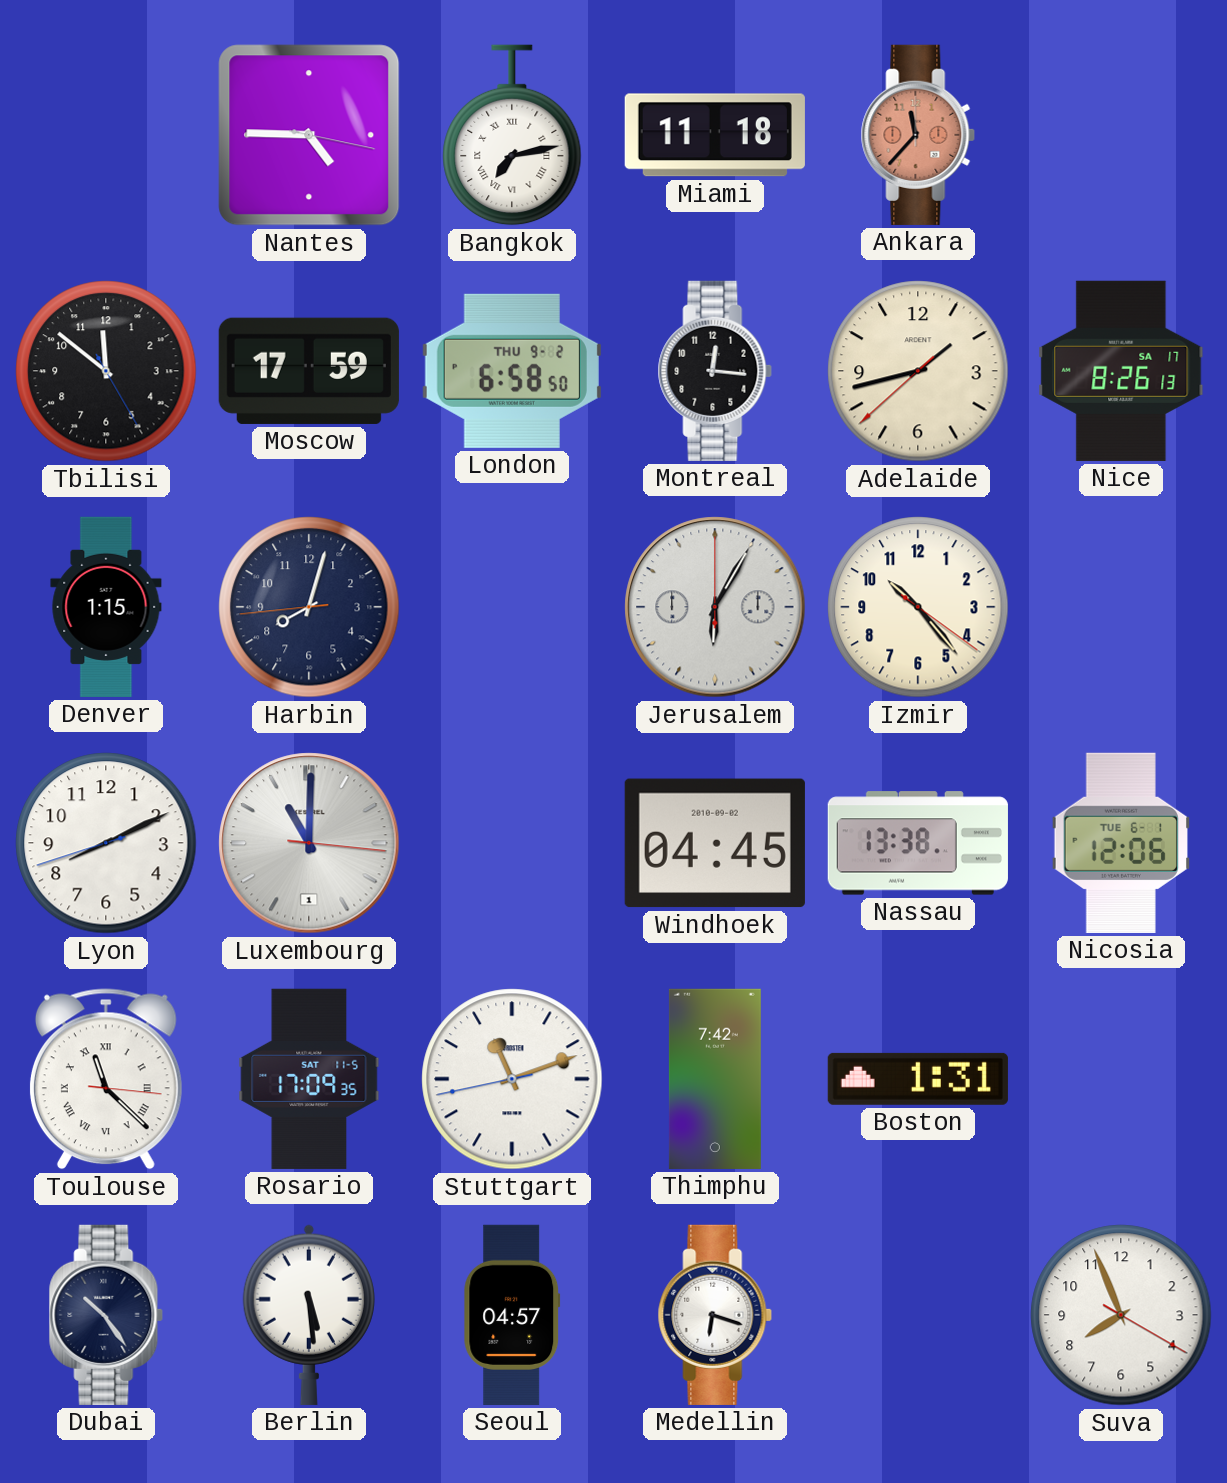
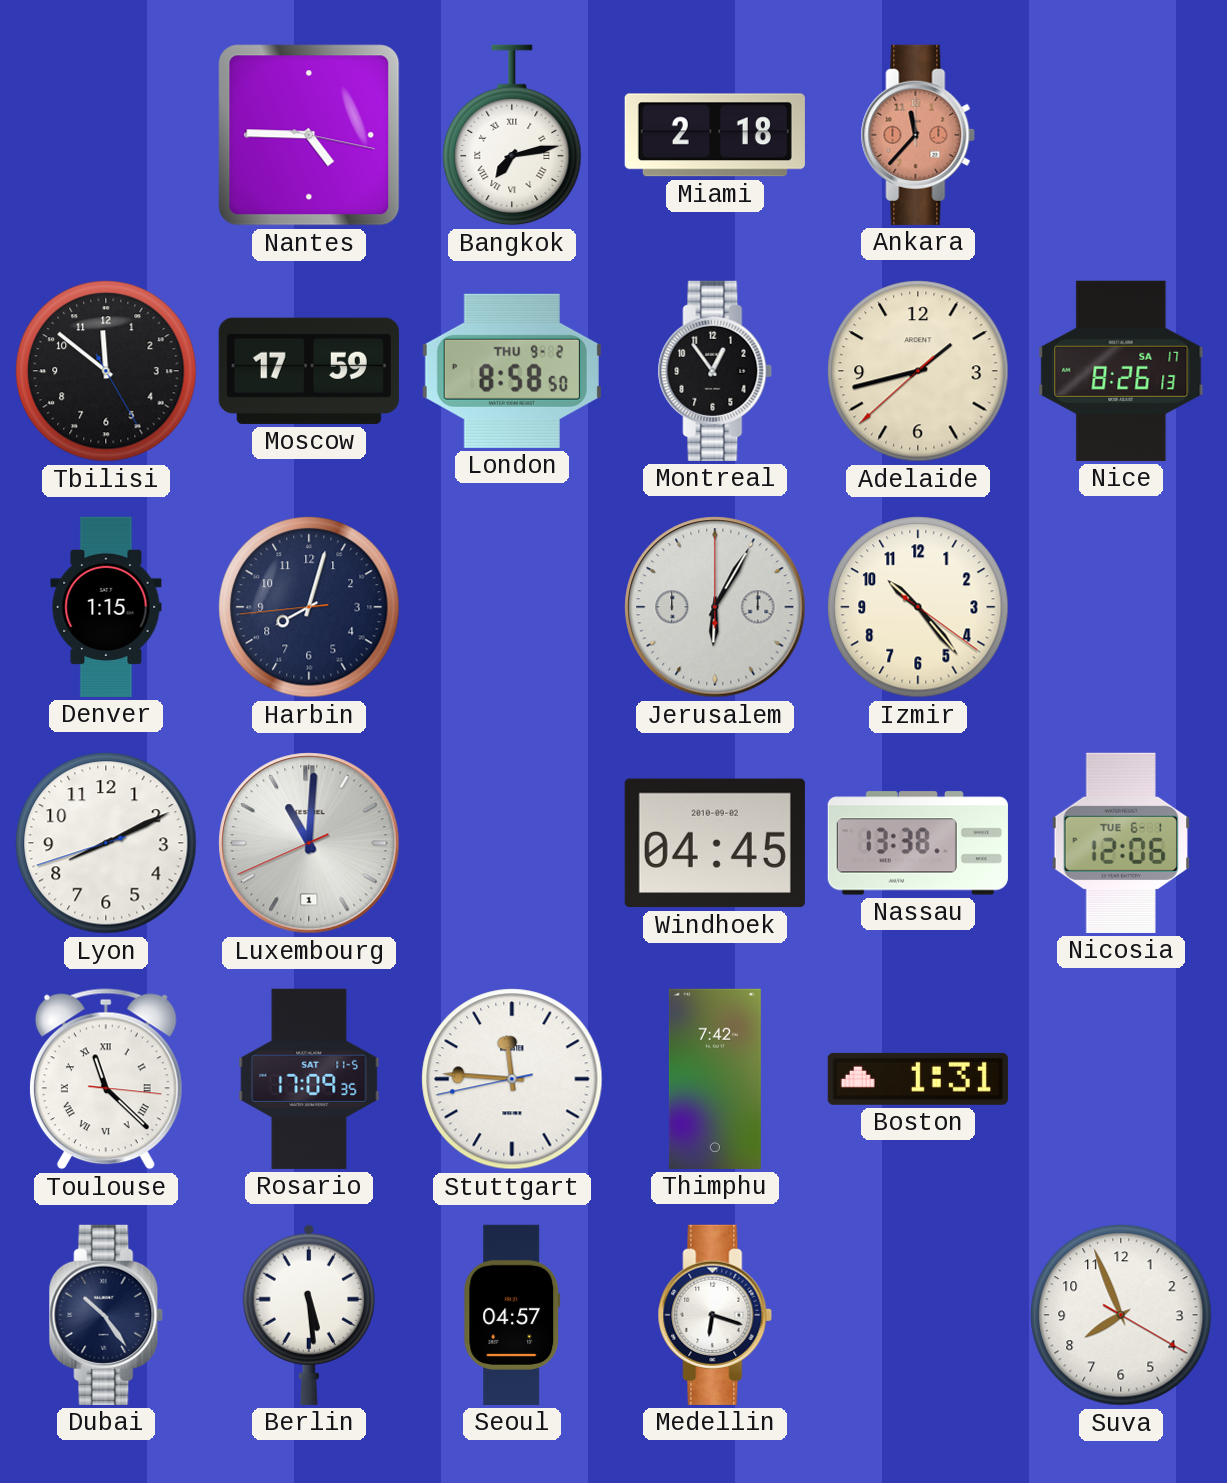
Miami: 11:18 -> 2:18
London: 6:58 -> 8:58
Montreal: 12:16 -> 12:54
Luxembourg: 11:00:16 -> 11:00:41
Stuttgart: 11:11 -> 11:45
